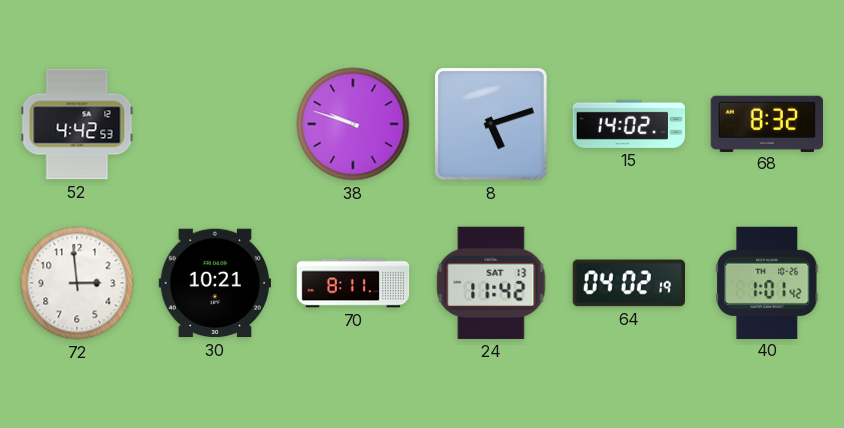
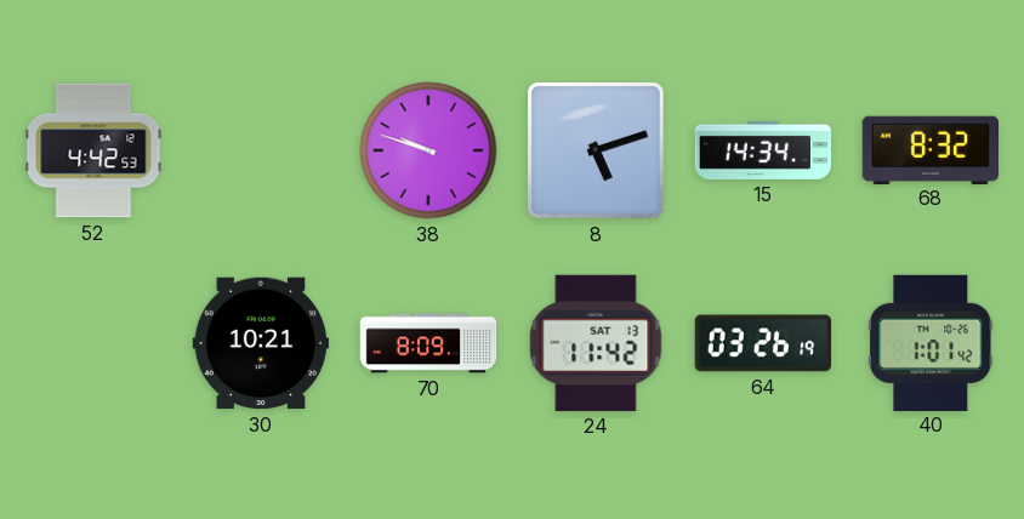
15: 14:02 -> 14:34
72: 2:59 -> none
70: 8:11 -> 8:09
64: 04:02 -> 03:26
